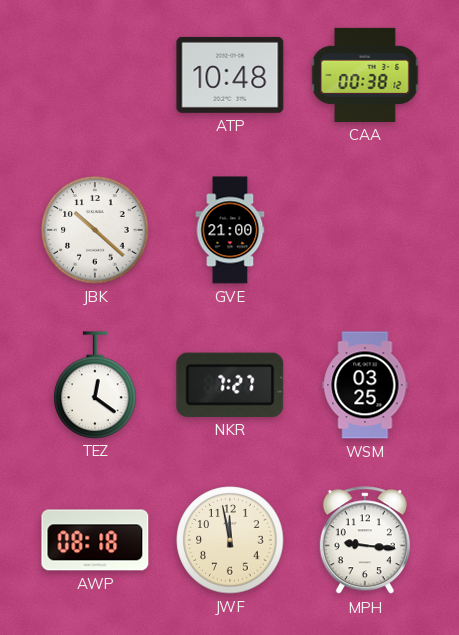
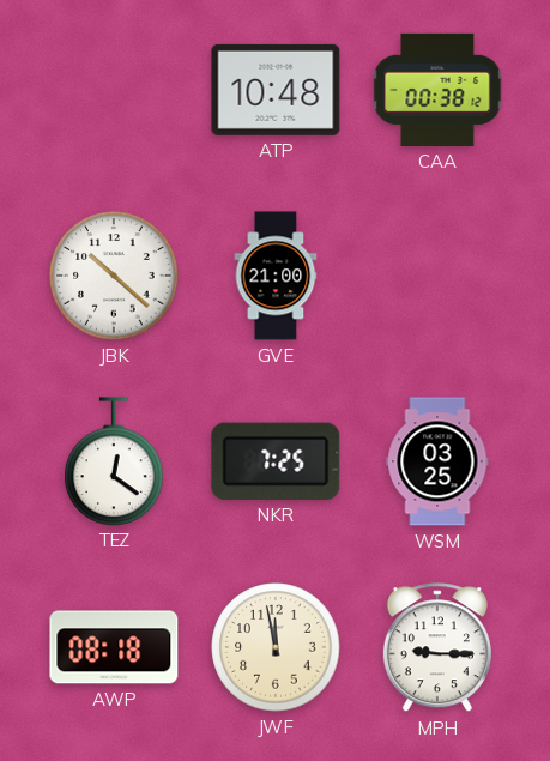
NKR: 7:27 -> 7:25
MPH: 9:16 -> 9:15
